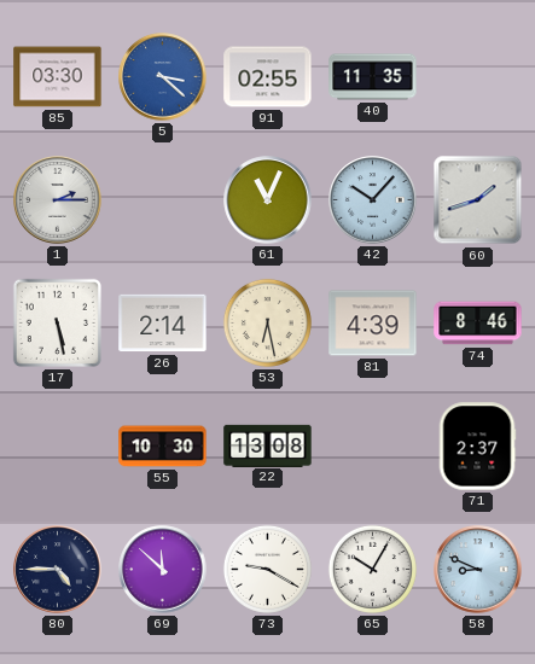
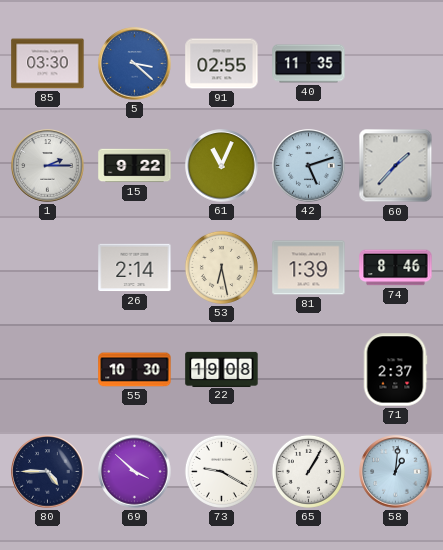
15: none -> 9:22
42: 10:07 -> 5:12
60: 1:42 -> 1:37
17: 5:28 -> none
81: 4:39 -> 1:39
22: 13:08 -> 19:08
69: 11:52 -> 3:52
65: 10:05 -> 1:05
58: 8:49 -> 1:01
